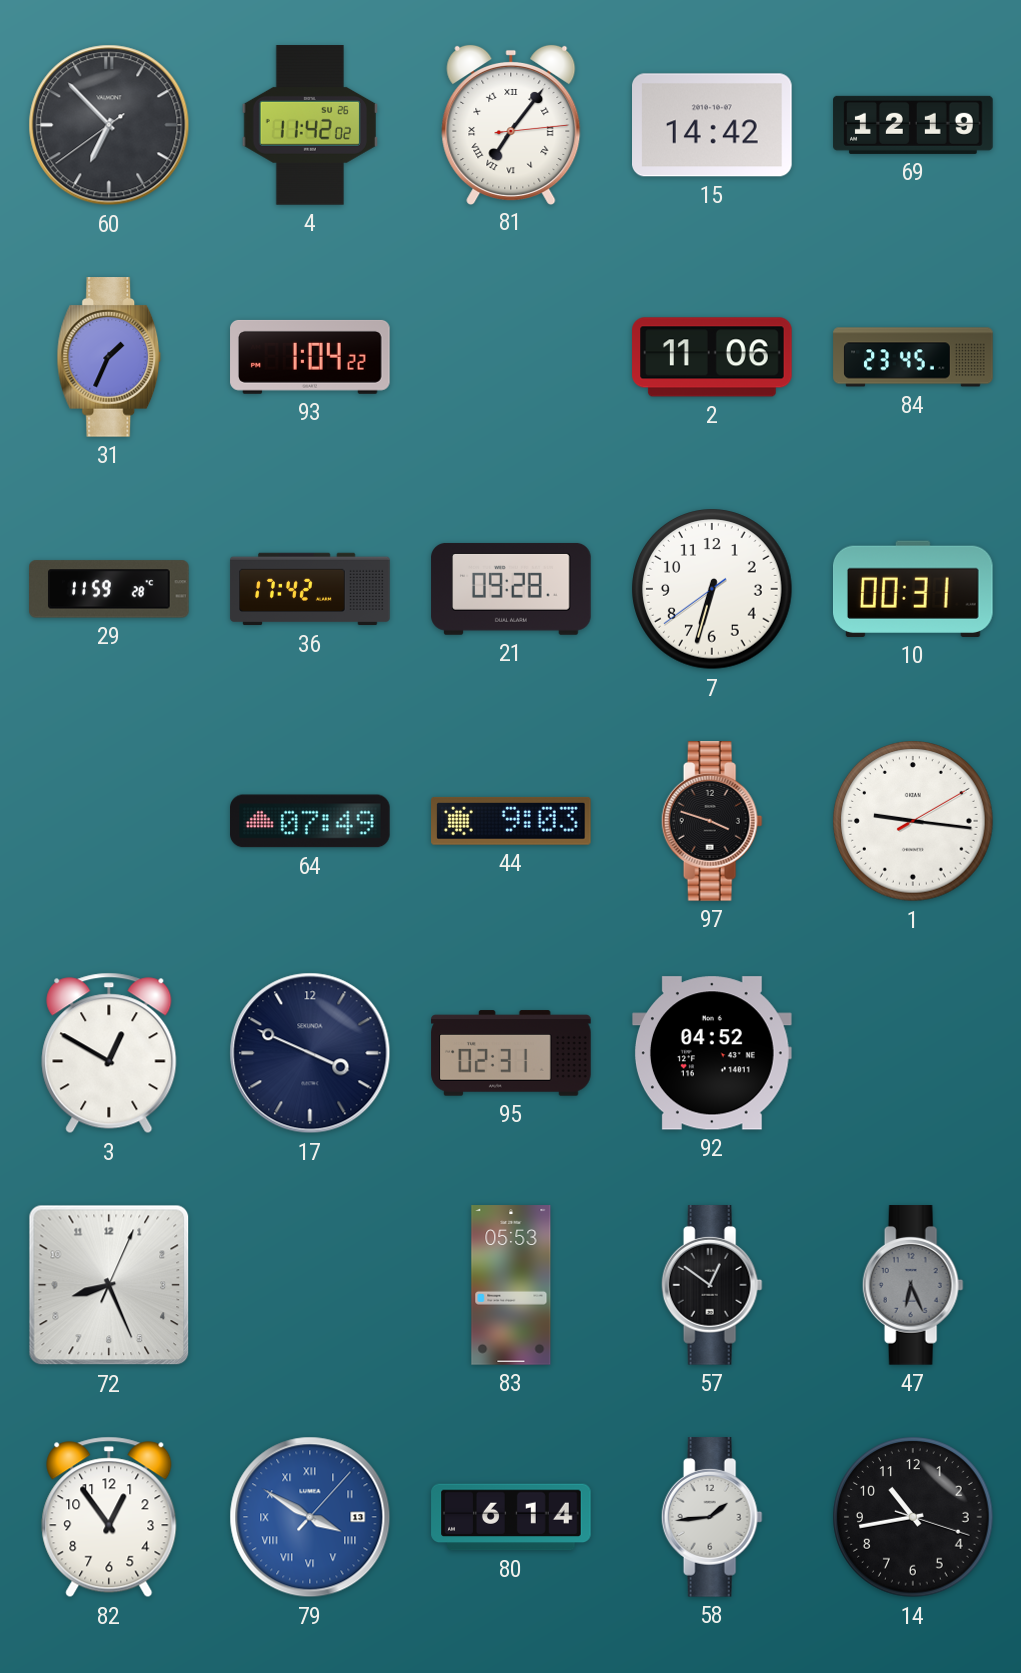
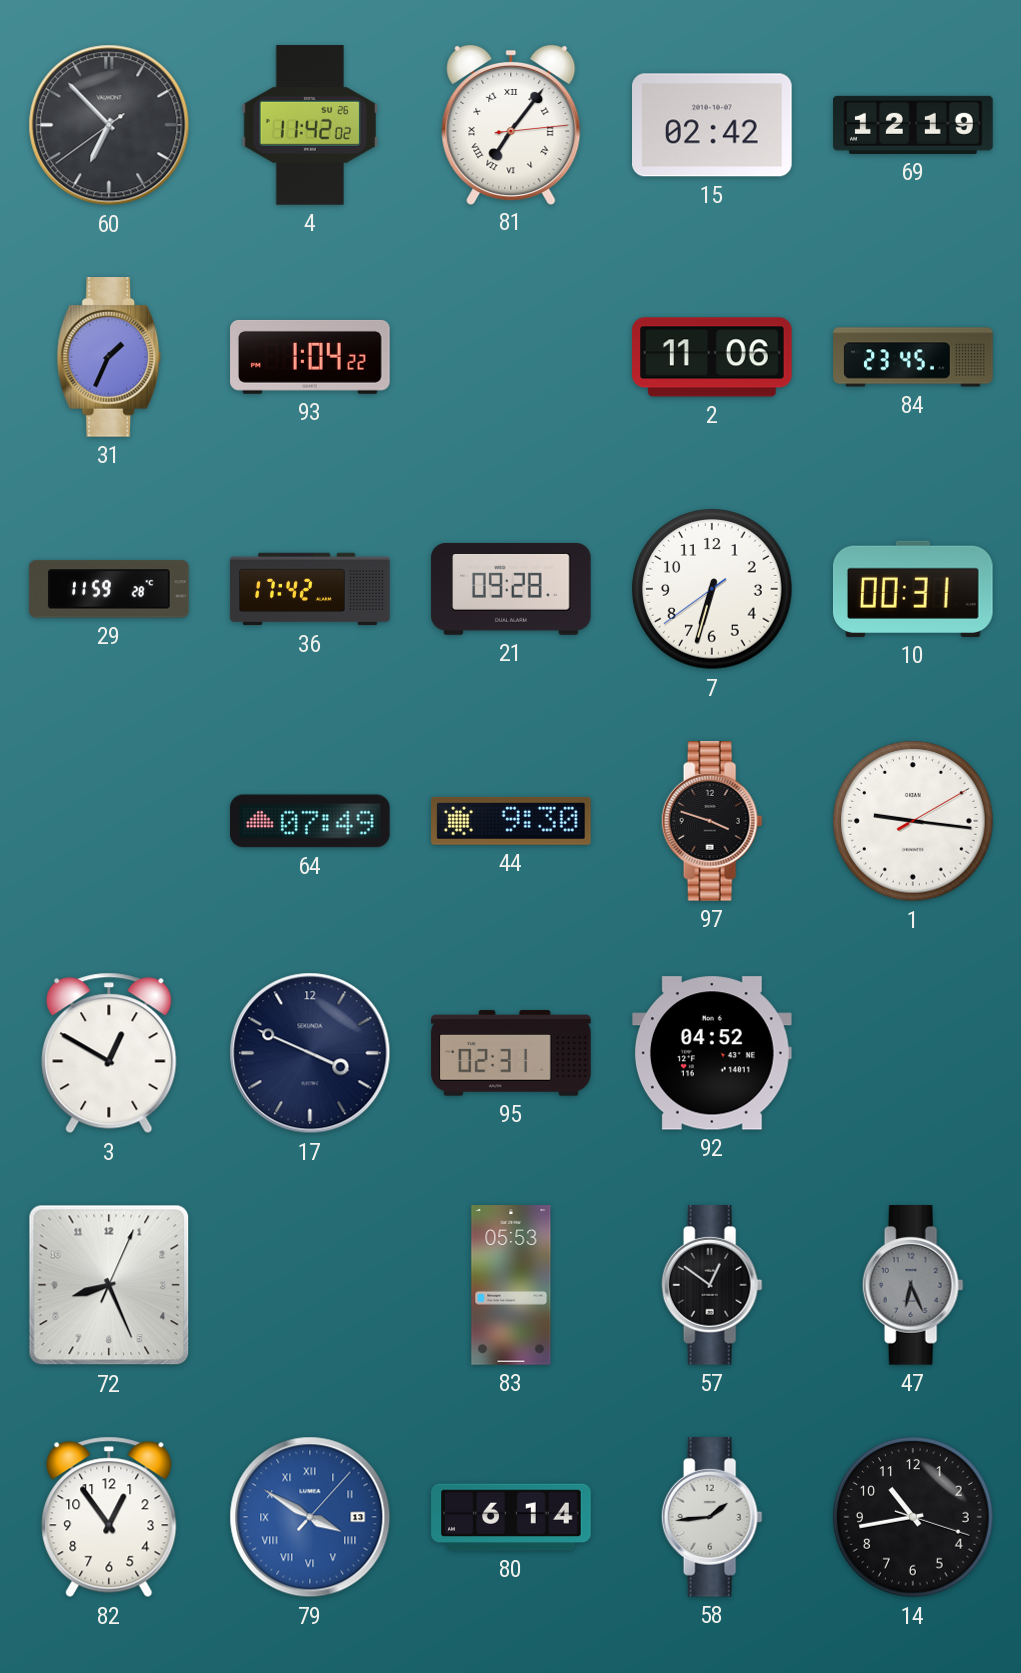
15: 14:42 -> 02:42
44: 9:03 -> 9:30
